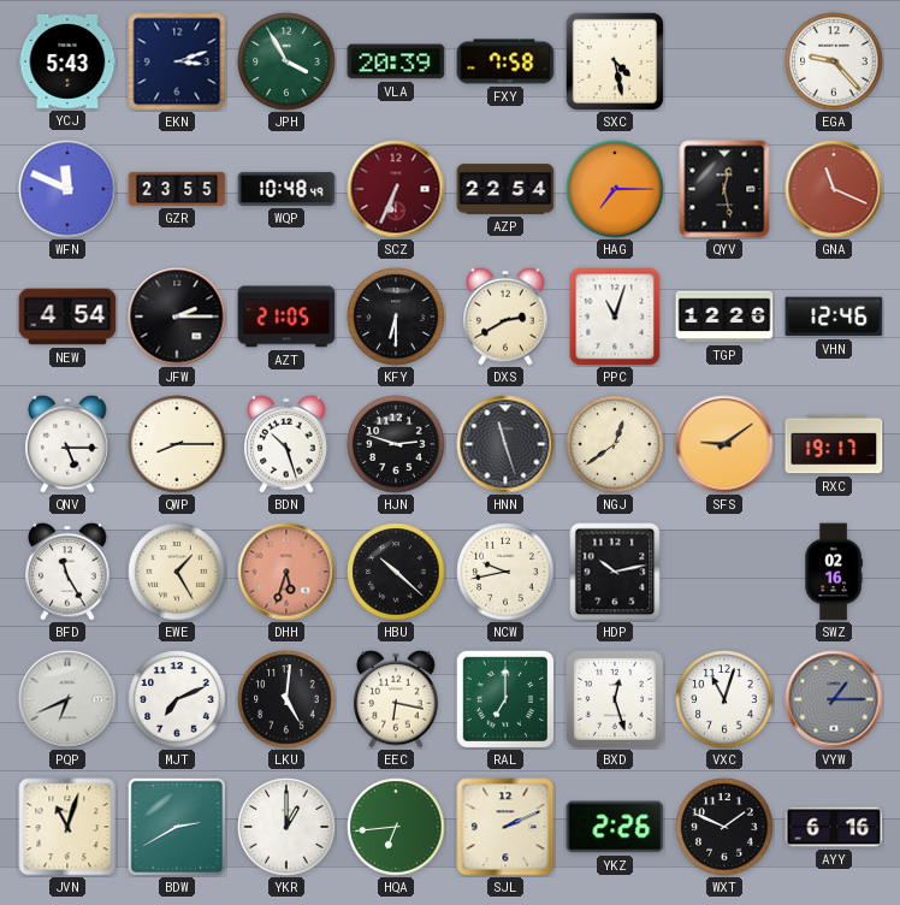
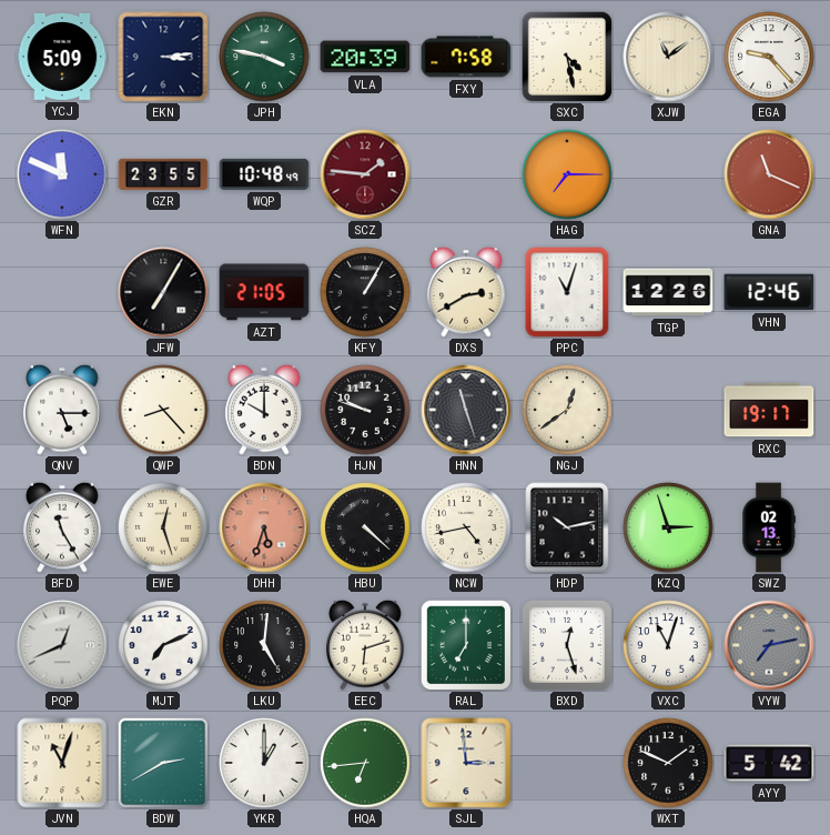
YCJ: 5:43 -> 5:09
EKN: 3:12 -> 3:14
JPH: 3:55 -> 3:47
XJW: none -> 11:09
SCZ: 6:34 -> 1:46
AZP: 22:54 -> none
QYV: 12:28 -> none
NEW: 4:54 -> none
JFW: 2:15 -> 7:05
KFY: 6:30 -> 1:05
QWP: 8:15 -> 8:23
BDN: 10:27 -> 10:00
HJN: 2:48 -> 9:48
SFS: 9:09 -> none
EWE: 1:25 -> 12:27
HBU: 10:22 -> 4:22
NCW: 9:43 -> 4:43
KZQ: none -> 2:57
SWZ: 02:16 -> 02:13
PQP: 6:41 -> 12:41
EEC: 6:17 -> 6:12
VYW: 1:15 -> 7:13
SJL: 2:11 -> 2:59
YKZ: 2:26 -> none
AYY: 6:16 -> 5:42
